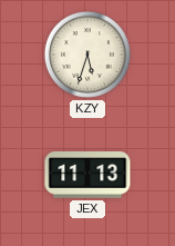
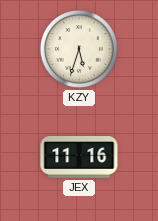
JEX: 11:13 -> 11:16
